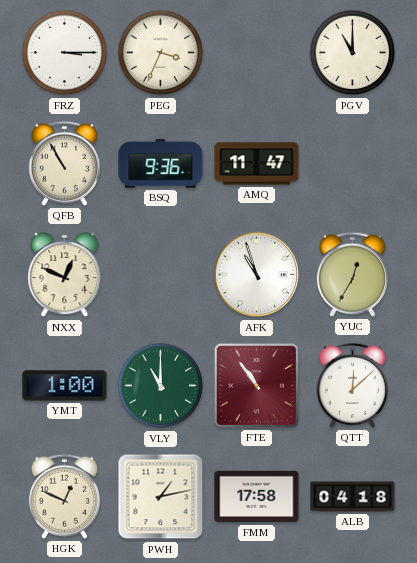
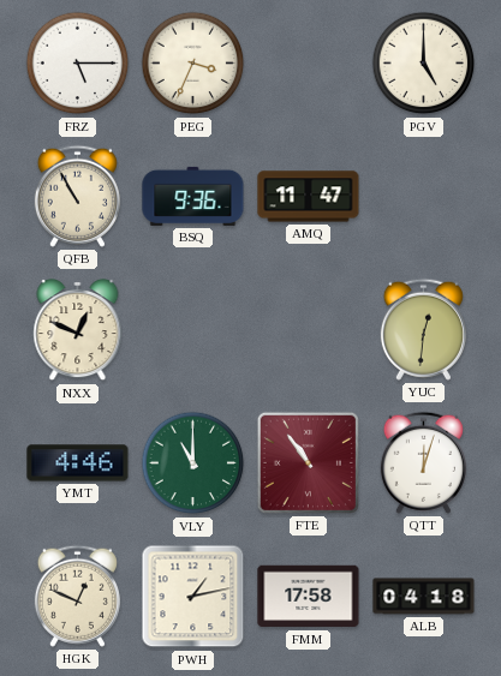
FRZ: 3:15 -> 5:15
PGV: 11:00 -> 5:00
AFK: 10:57 -> none
YUC: 12:35 -> 12:31
YMT: 1:00 -> 4:46
QTT: 12:08 -> 12:03
